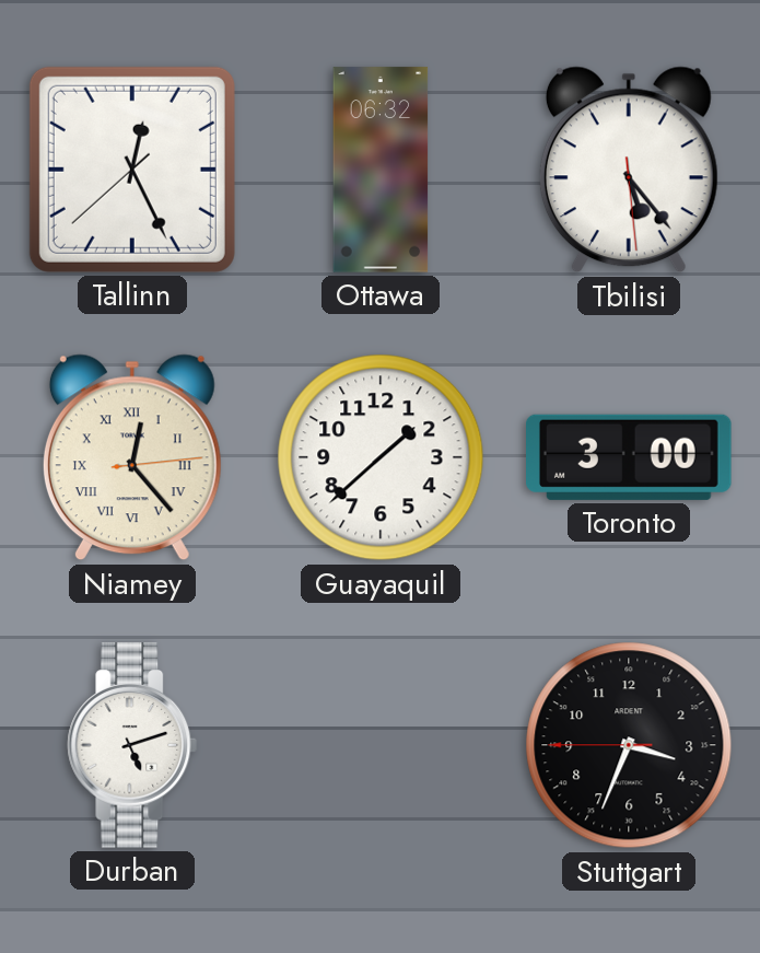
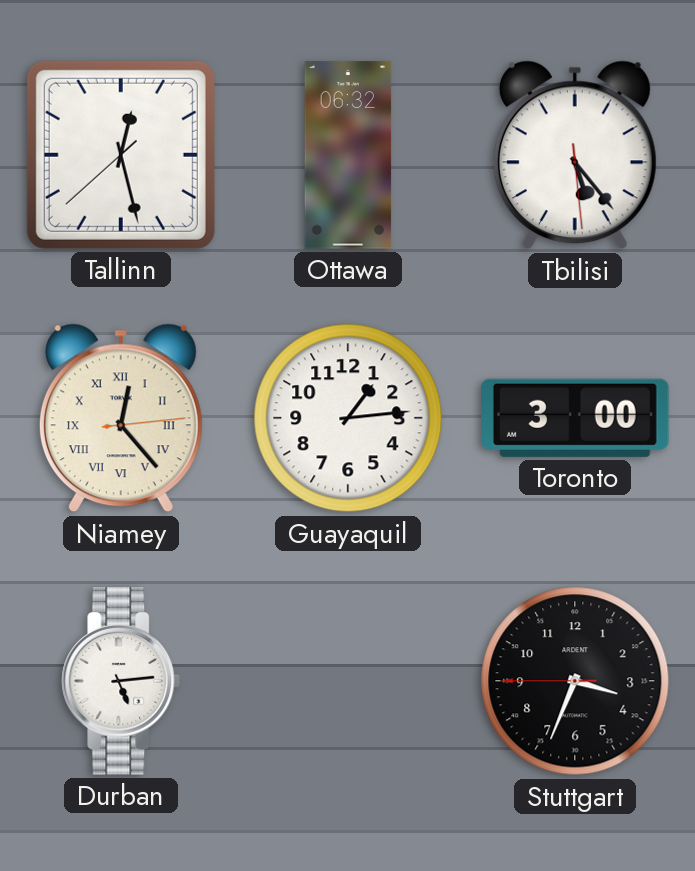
Tallinn: 12:25 -> 12:27
Guayaquil: 1:38 -> 1:14
Durban: 5:12 -> 5:14
